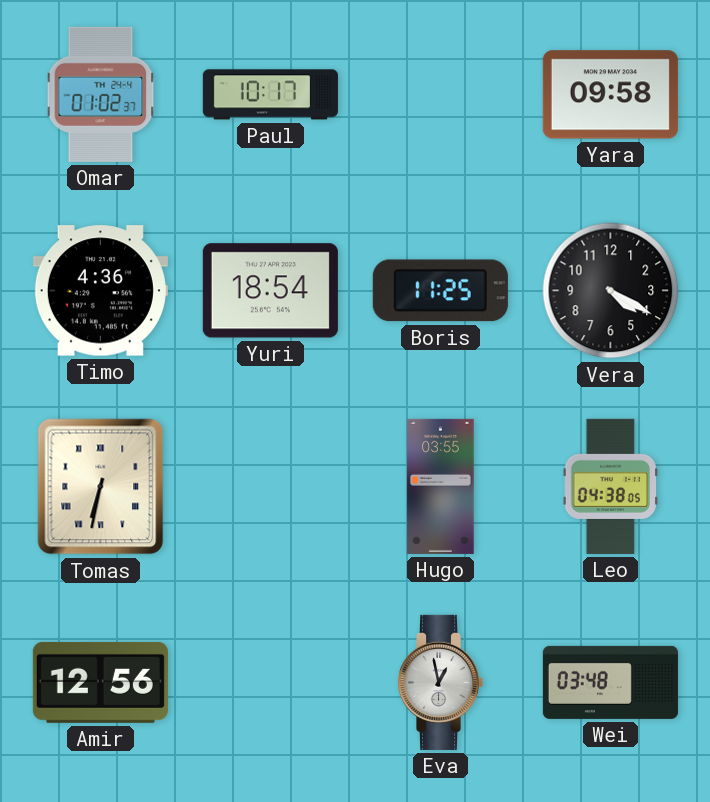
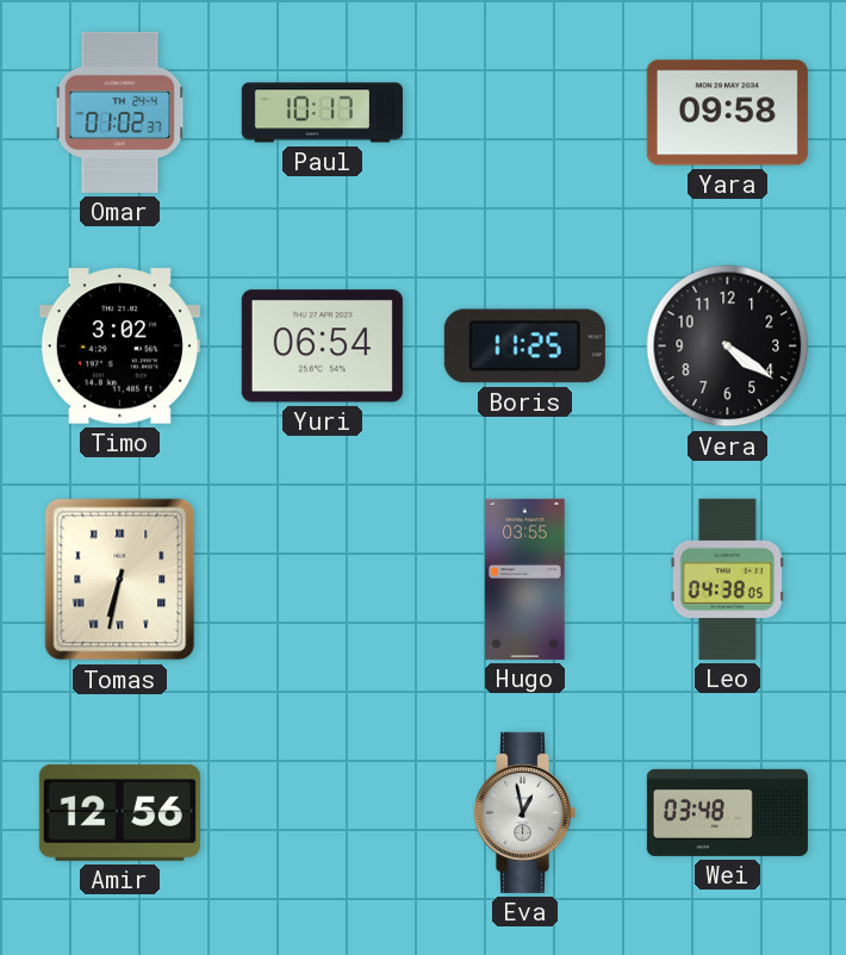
Timo: 4:36 -> 3:02
Yuri: 18:54 -> 06:54
Vera: 4:20 -> 4:21
